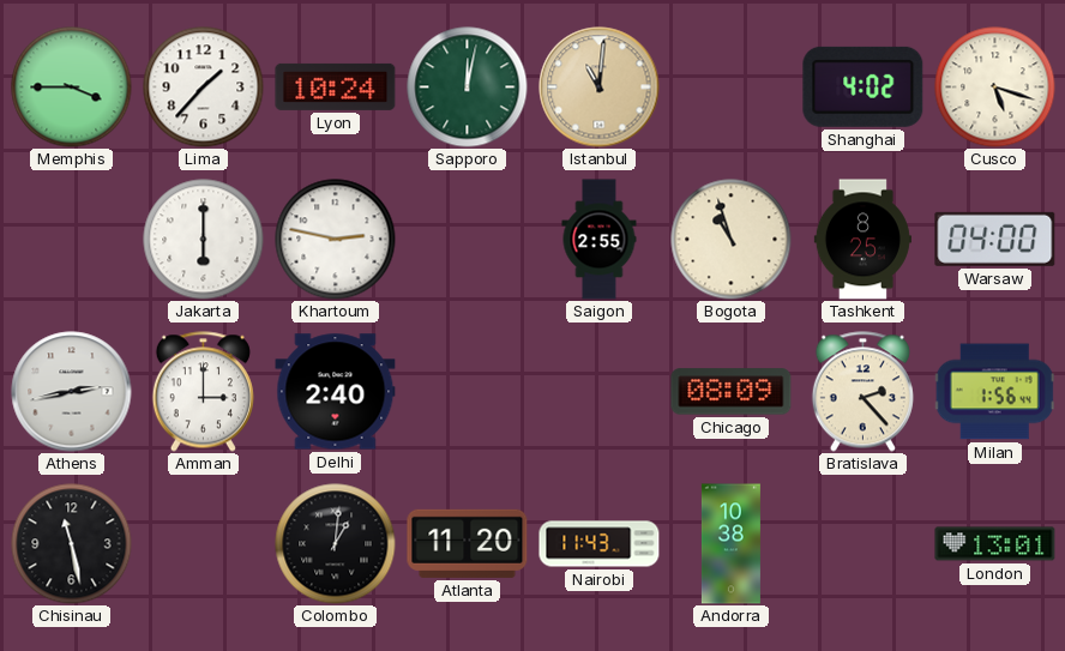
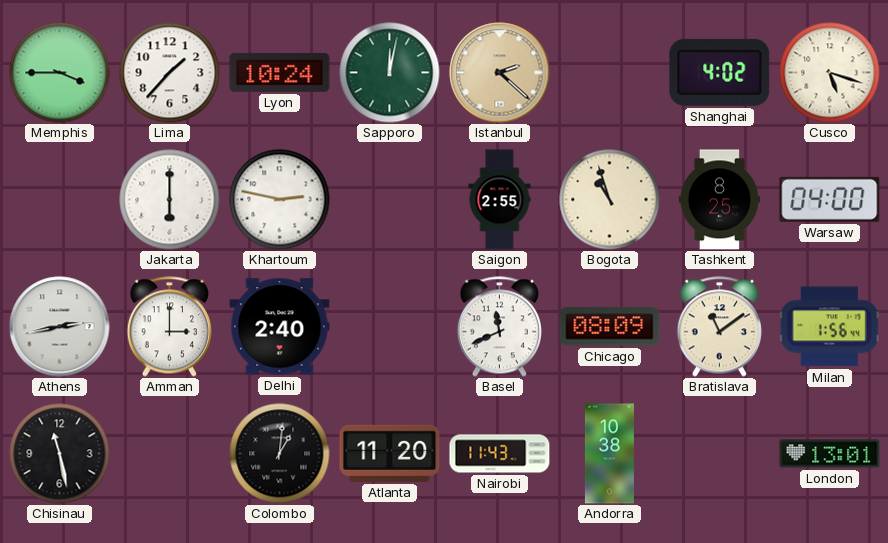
Istanbul: 11:01 -> 2:22
Basel: none -> 11:41
Bratislava: 2:23 -> 11:09
